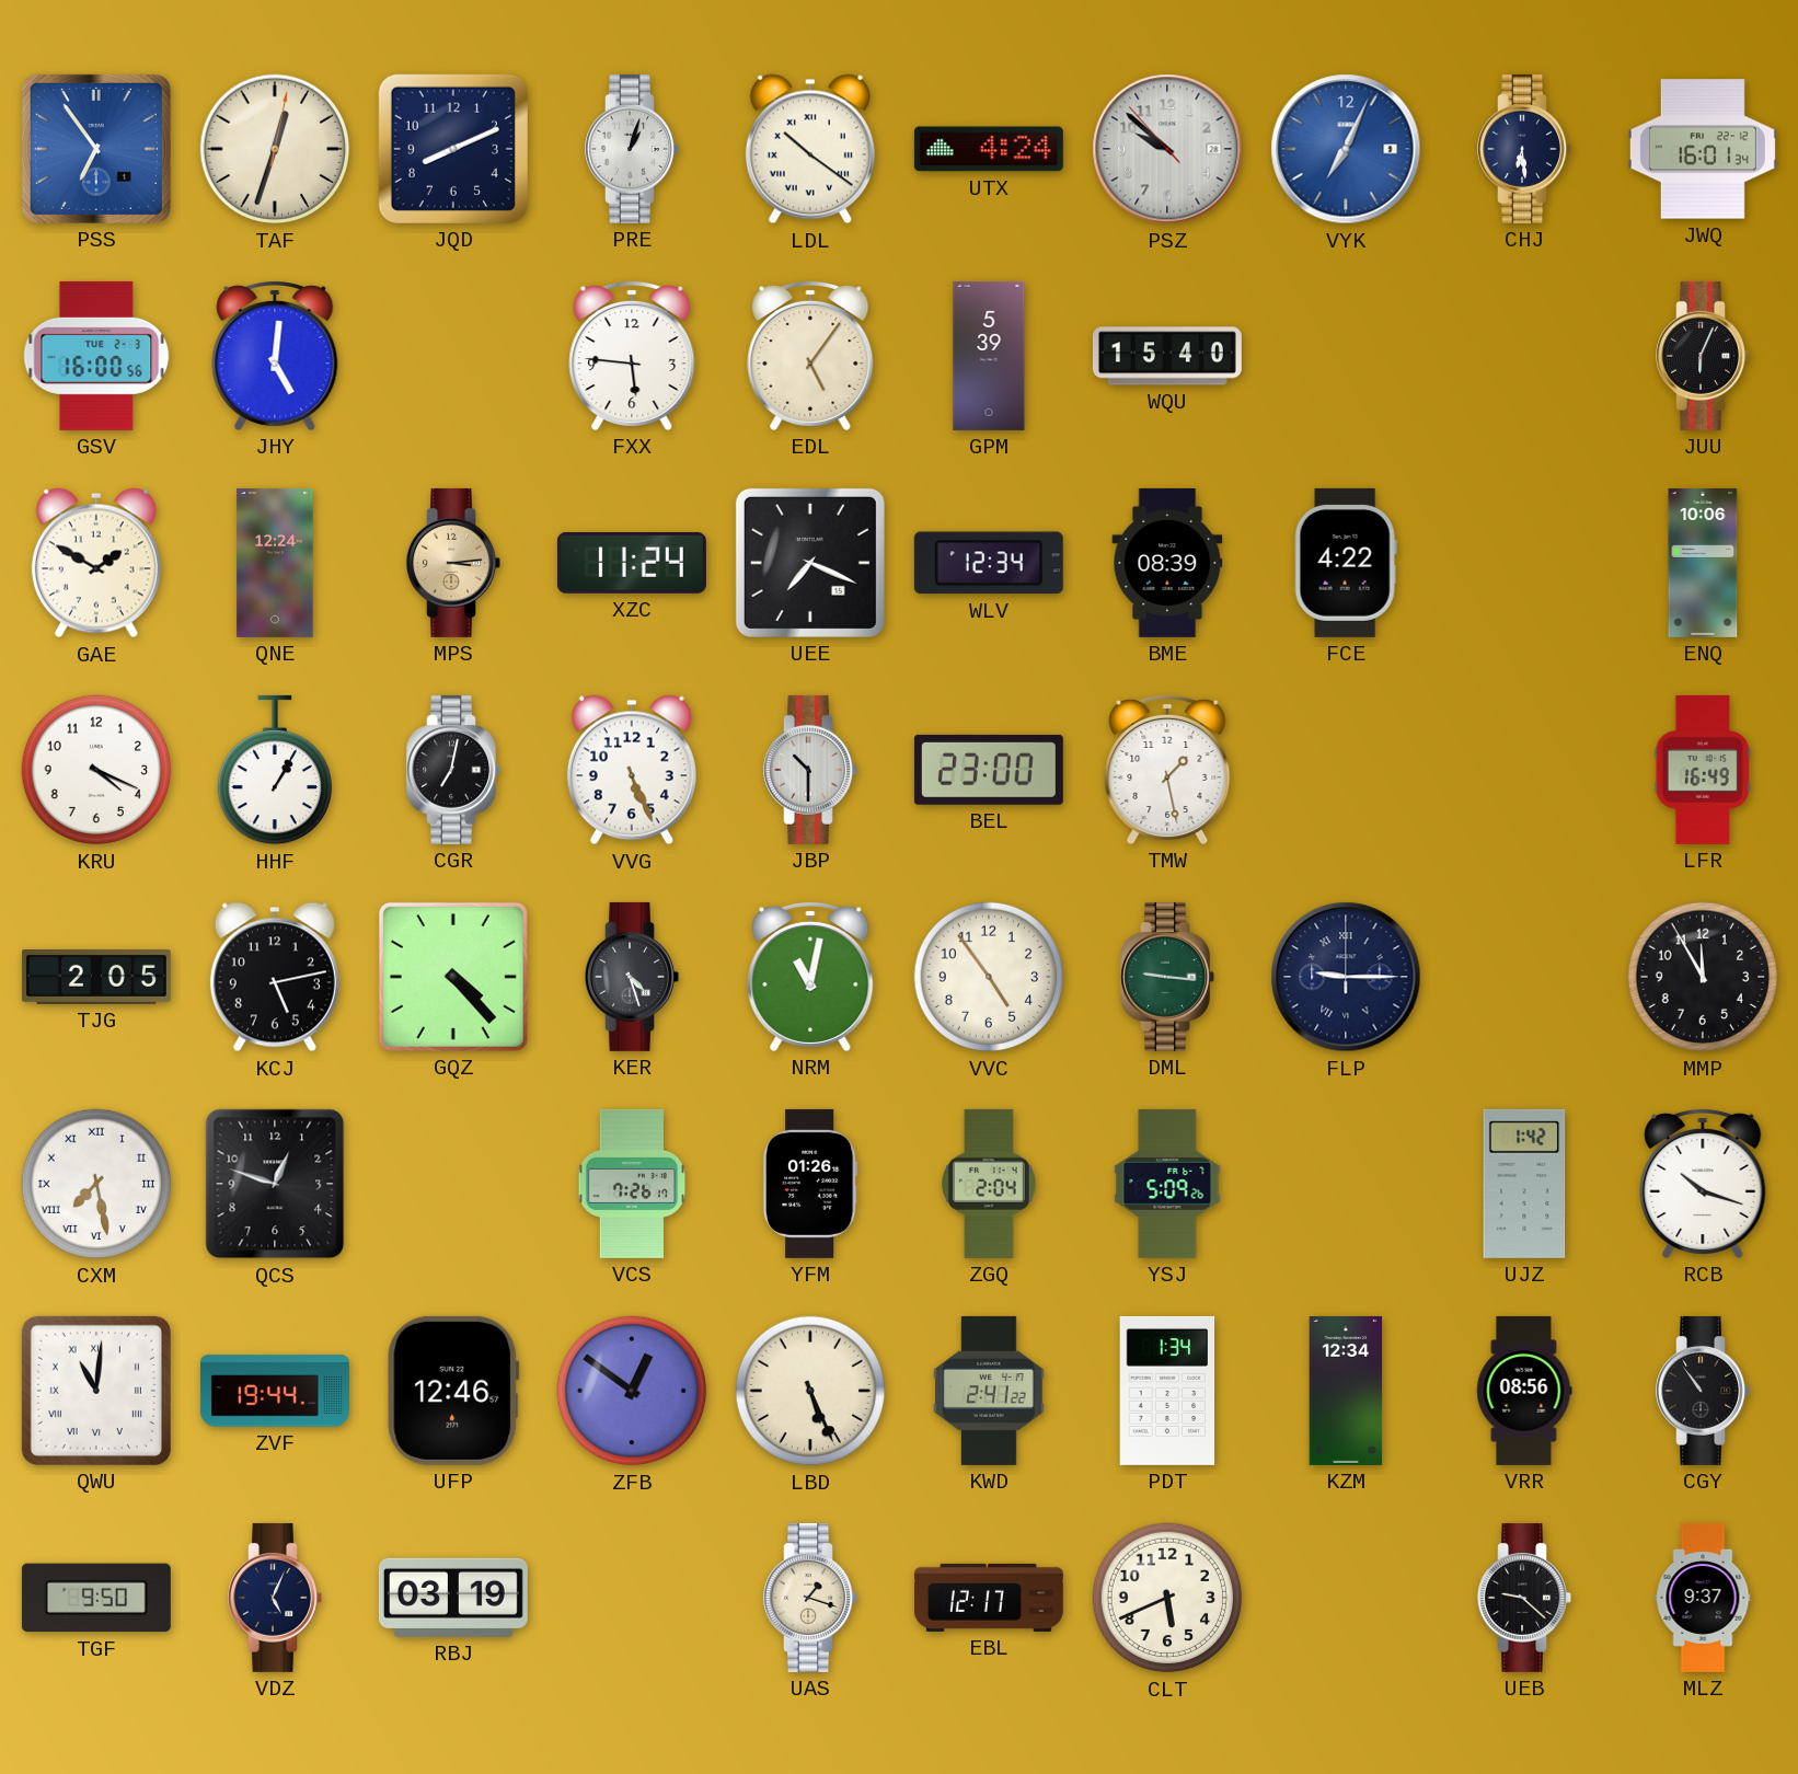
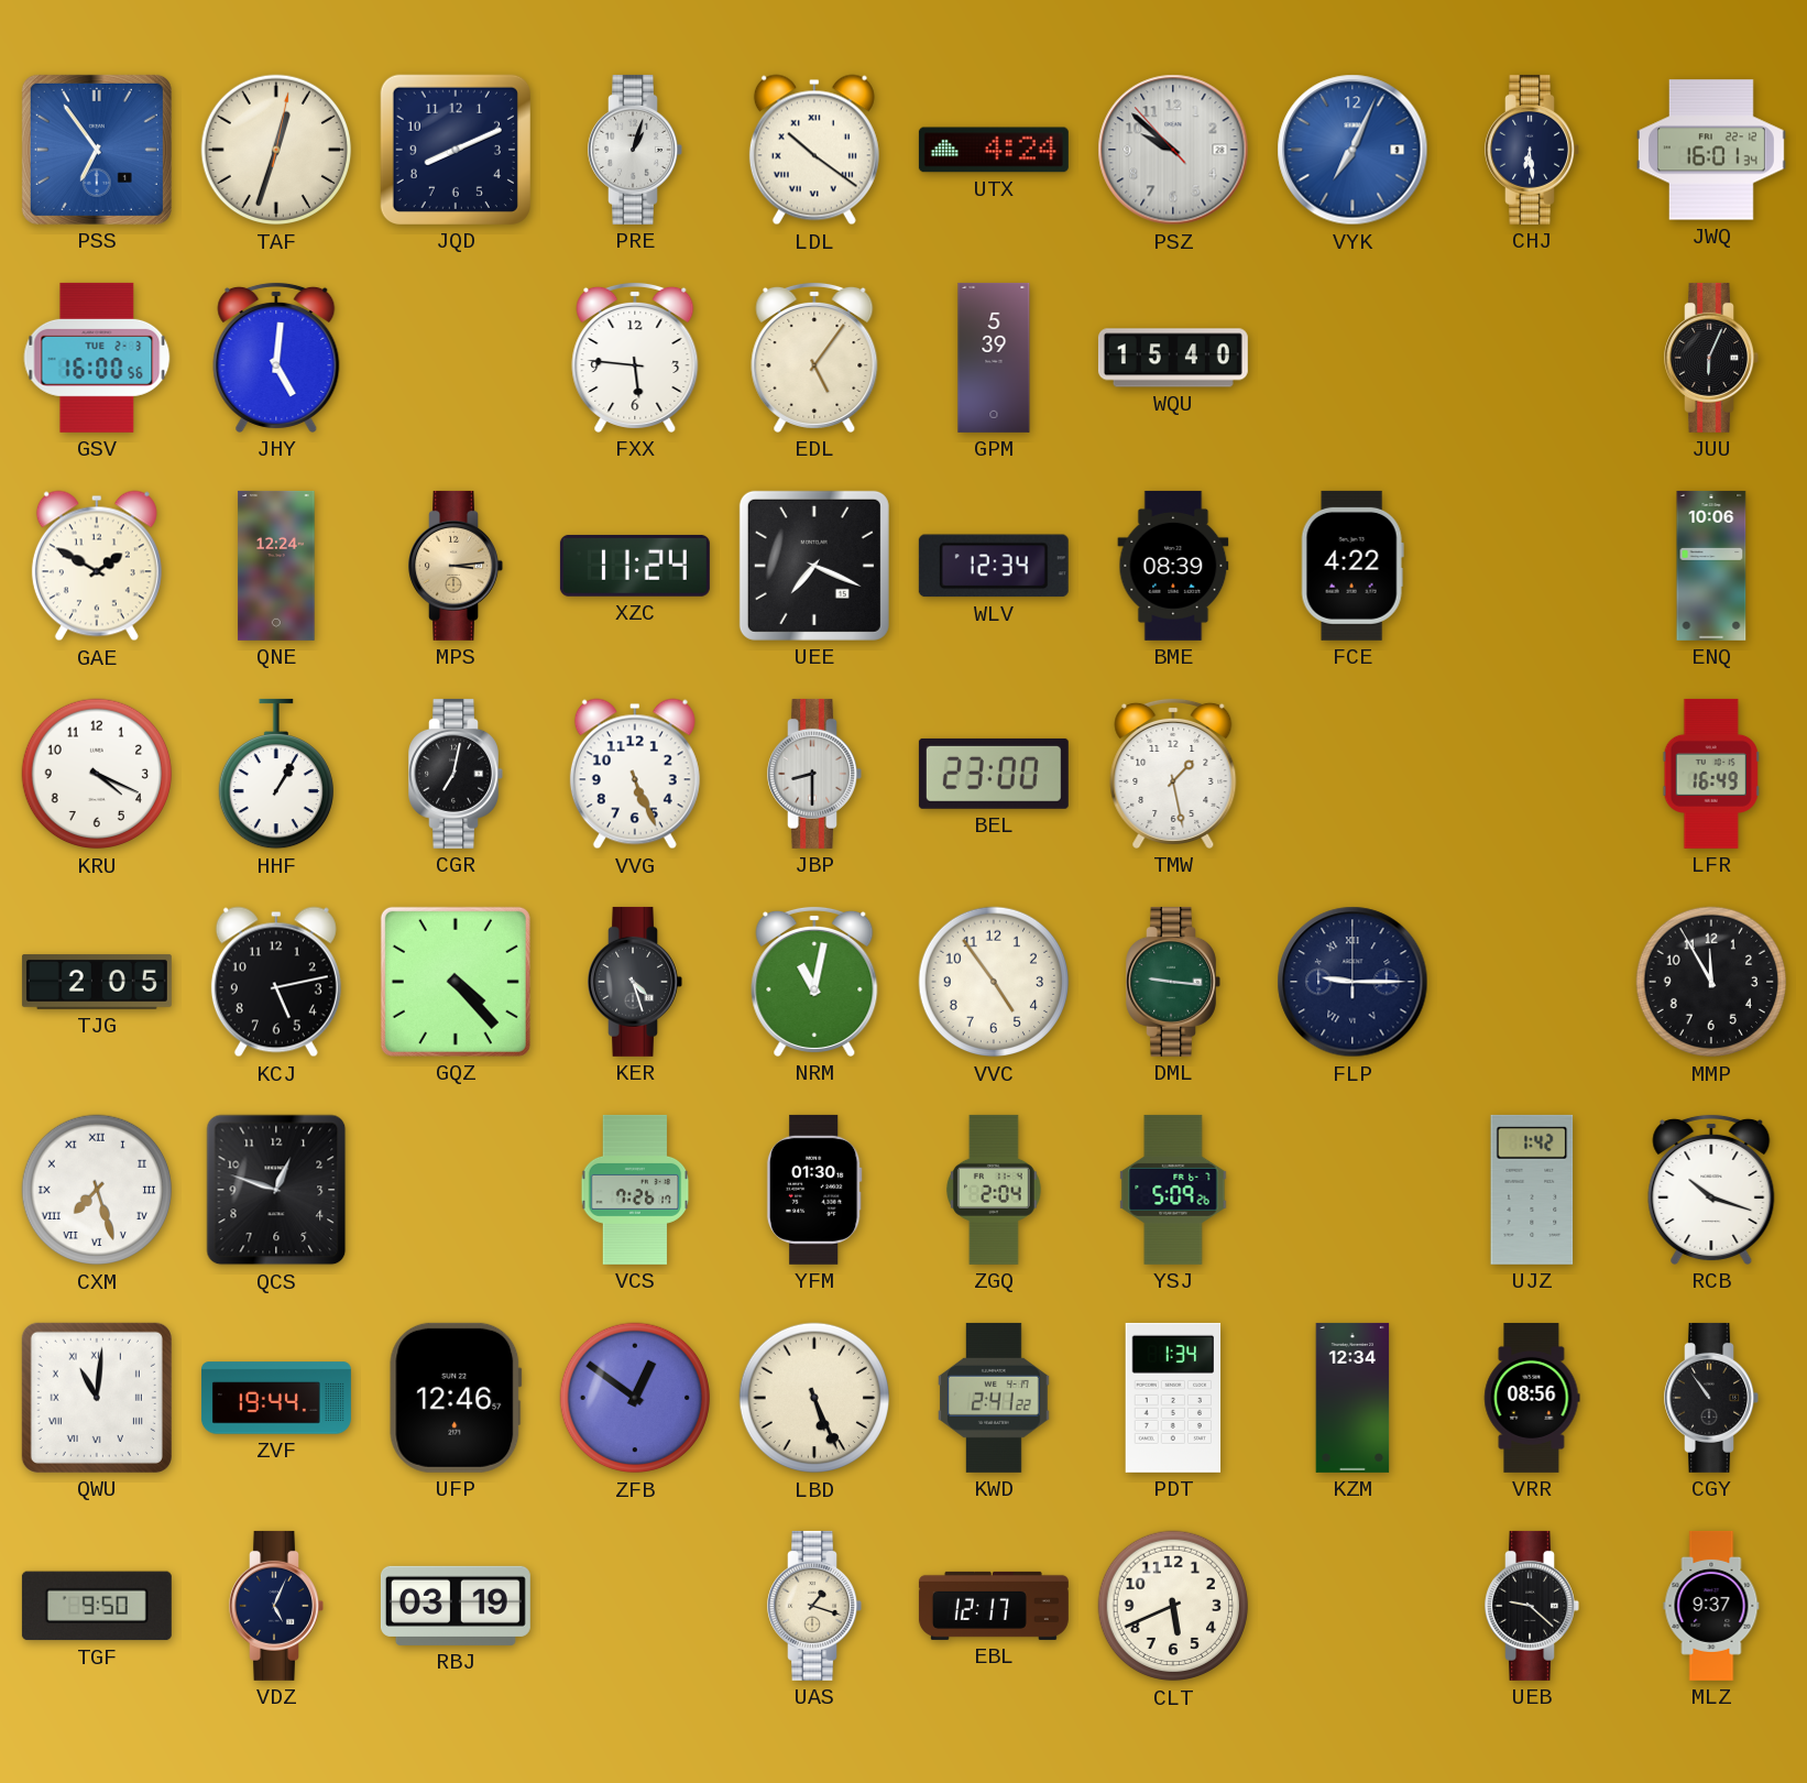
JBP: 10:30 -> 8:30
CXM: 7:28 -> 7:27
YFM: 01:26 -> 01:30
